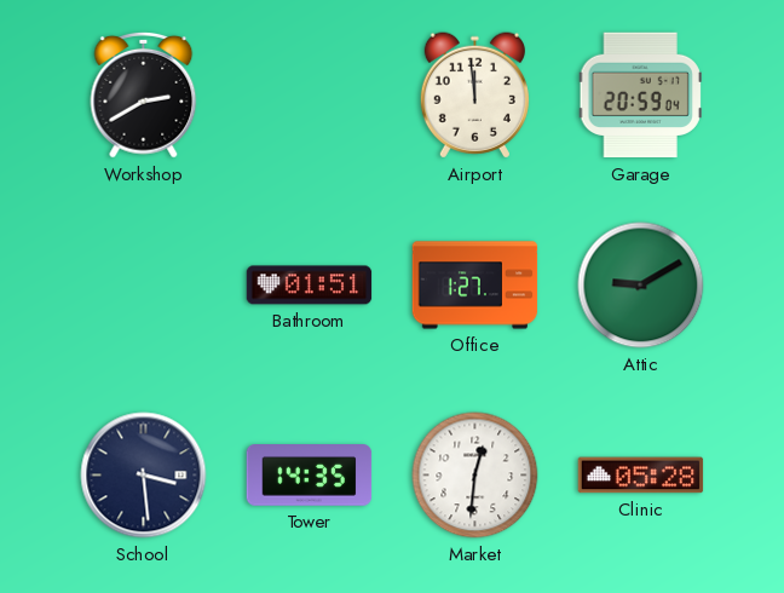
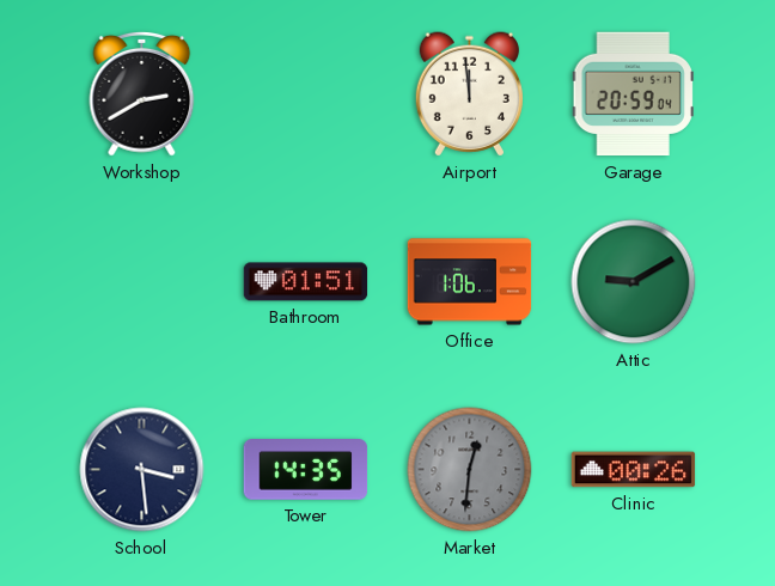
Office: 1:27 -> 1:06
Market dial: white -> grey
Clinic: 05:28 -> 00:26
